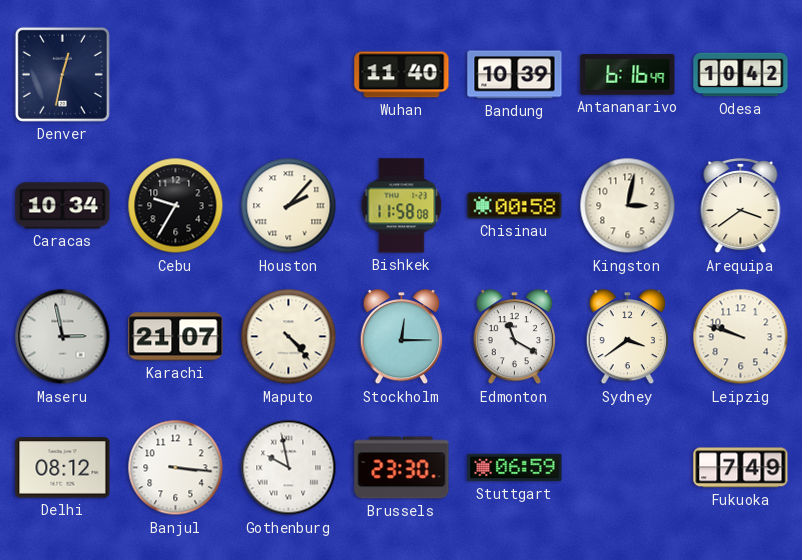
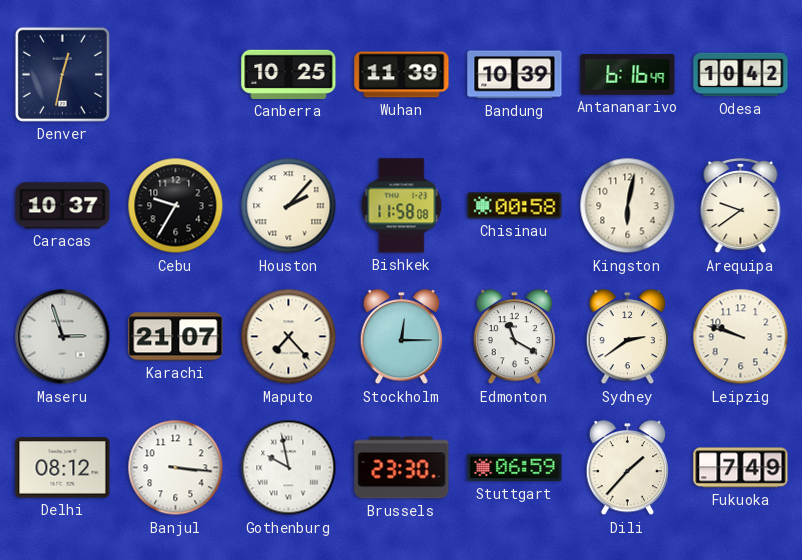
Canberra: none -> 10:25
Wuhan: 11:40 -> 11:39
Caracas: 10:34 -> 10:37
Kingston: 3:02 -> 6:02
Arequipa: 3:39 -> 9:39
Maseru: 2:58 -> 2:57
Maputo: 4:23 -> 7:23
Sydney: 3:39 -> 2:39
Dili: none -> 1:37
